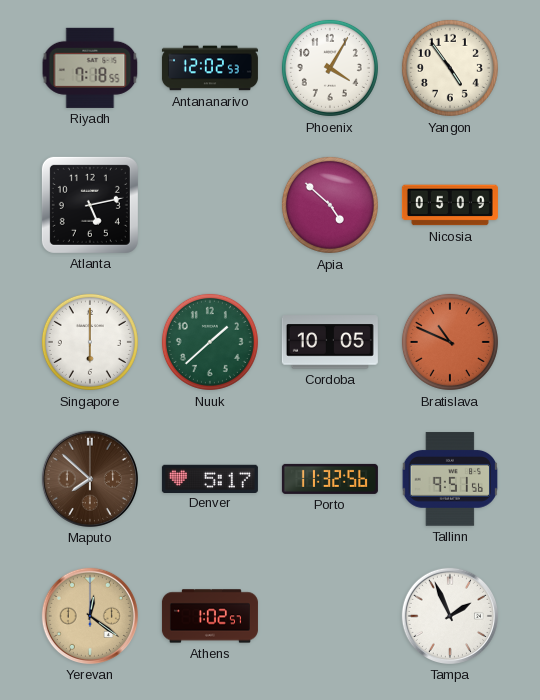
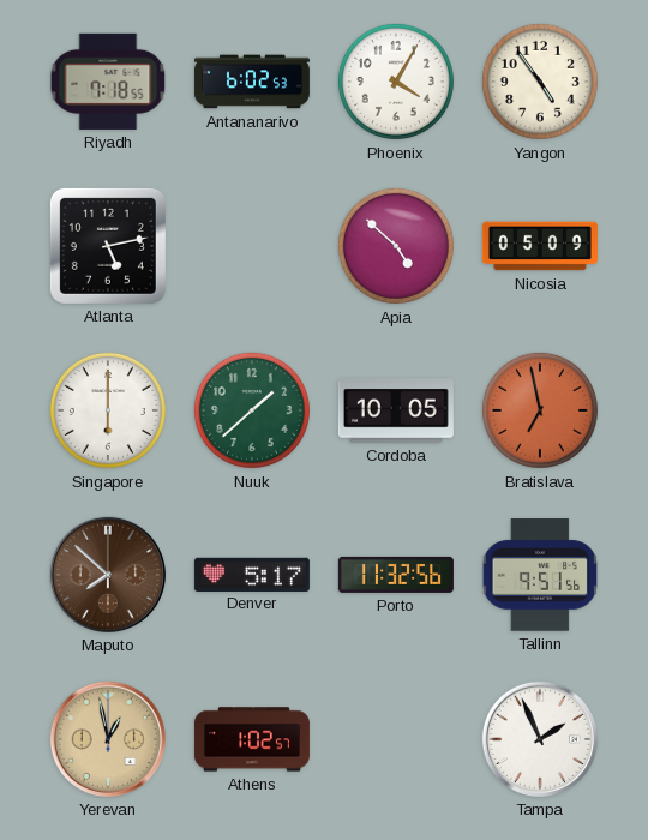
Antananarivo: 12:02 -> 6:02
Bratislava: 10:49 -> 6:58
Yerevan: 12:21 -> 12:58
